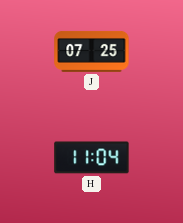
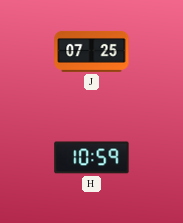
H: 11:04 -> 10:59
